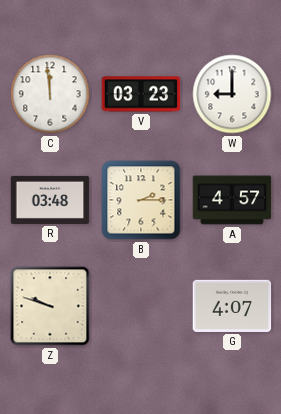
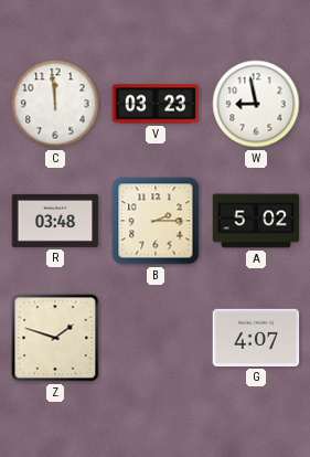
W: 9:00 -> 8:58
A: 4:57 -> 5:02
Z: 9:48 -> 1:48
